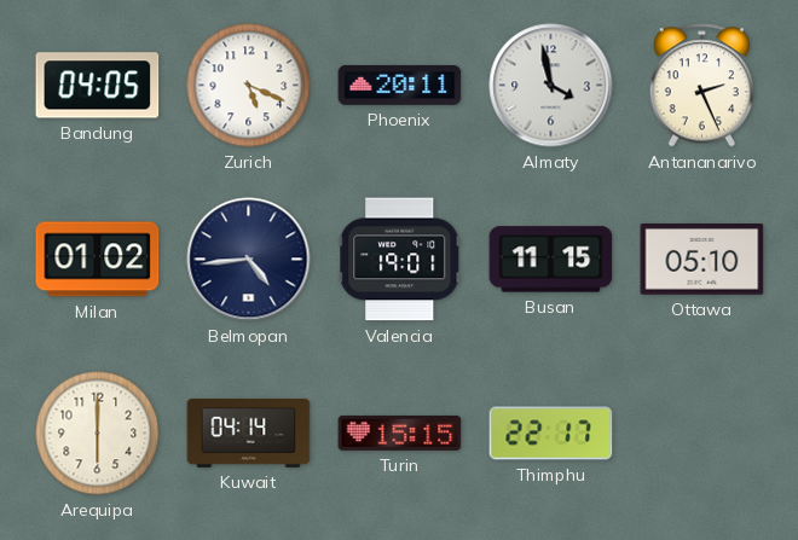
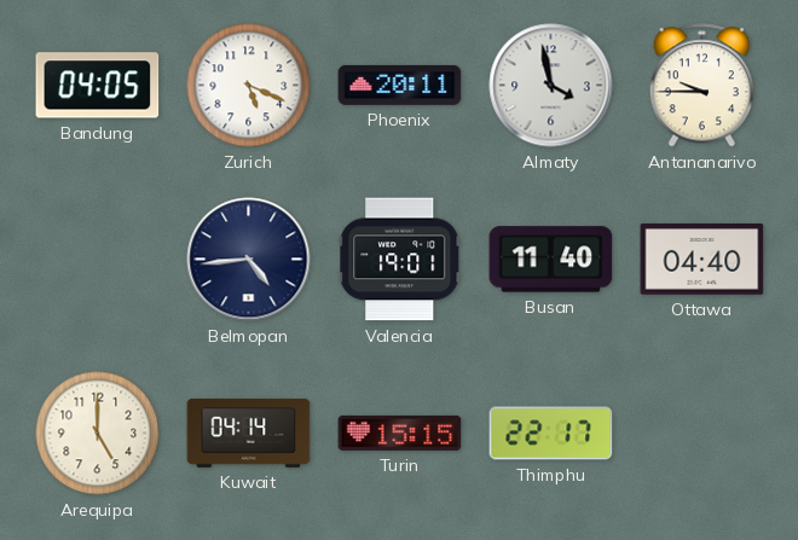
Antananarivo: 2:26 -> 9:45
Milan: 01:02 -> none
Busan: 11:15 -> 11:40
Ottawa: 05:10 -> 04:40
Arequipa: 6:00 -> 5:00
